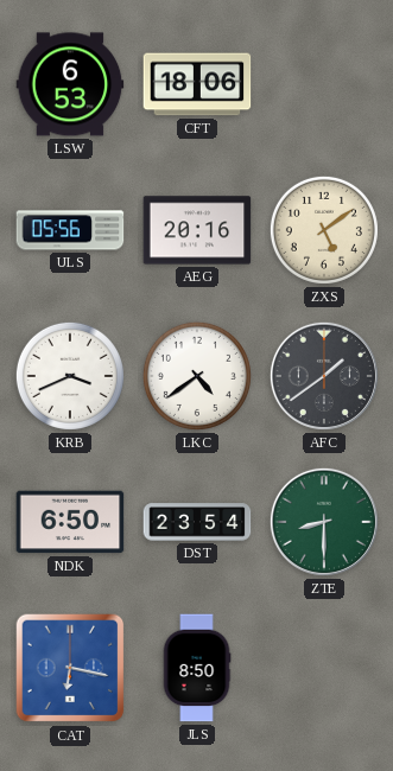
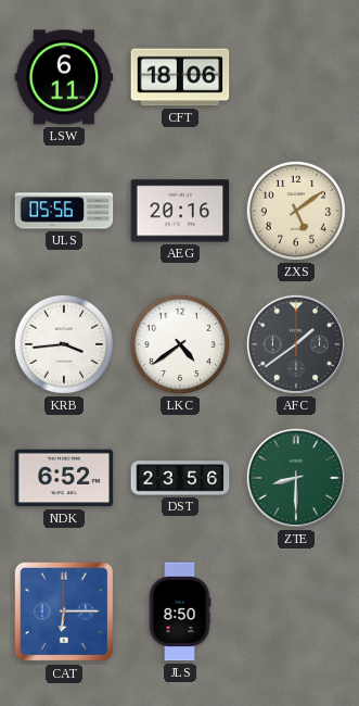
LSW: 6:53 -> 6:11
KRB: 3:41 -> 3:44
NDK: 6:50 -> 6:52
DST: 23:54 -> 23:56
CAT: 6:17 -> 6:15
